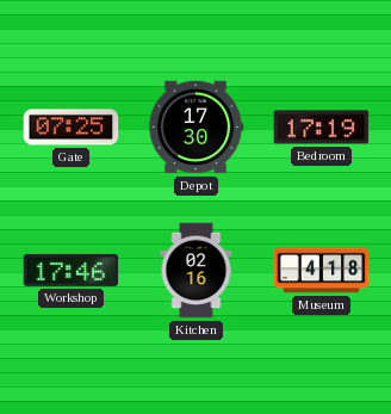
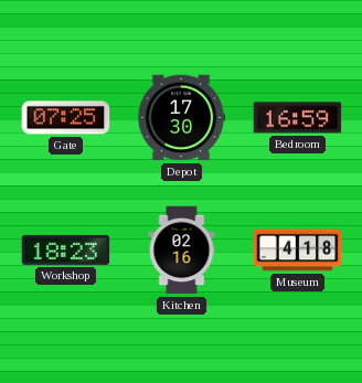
Bedroom: 17:19 -> 16:59
Workshop: 17:46 -> 18:23
